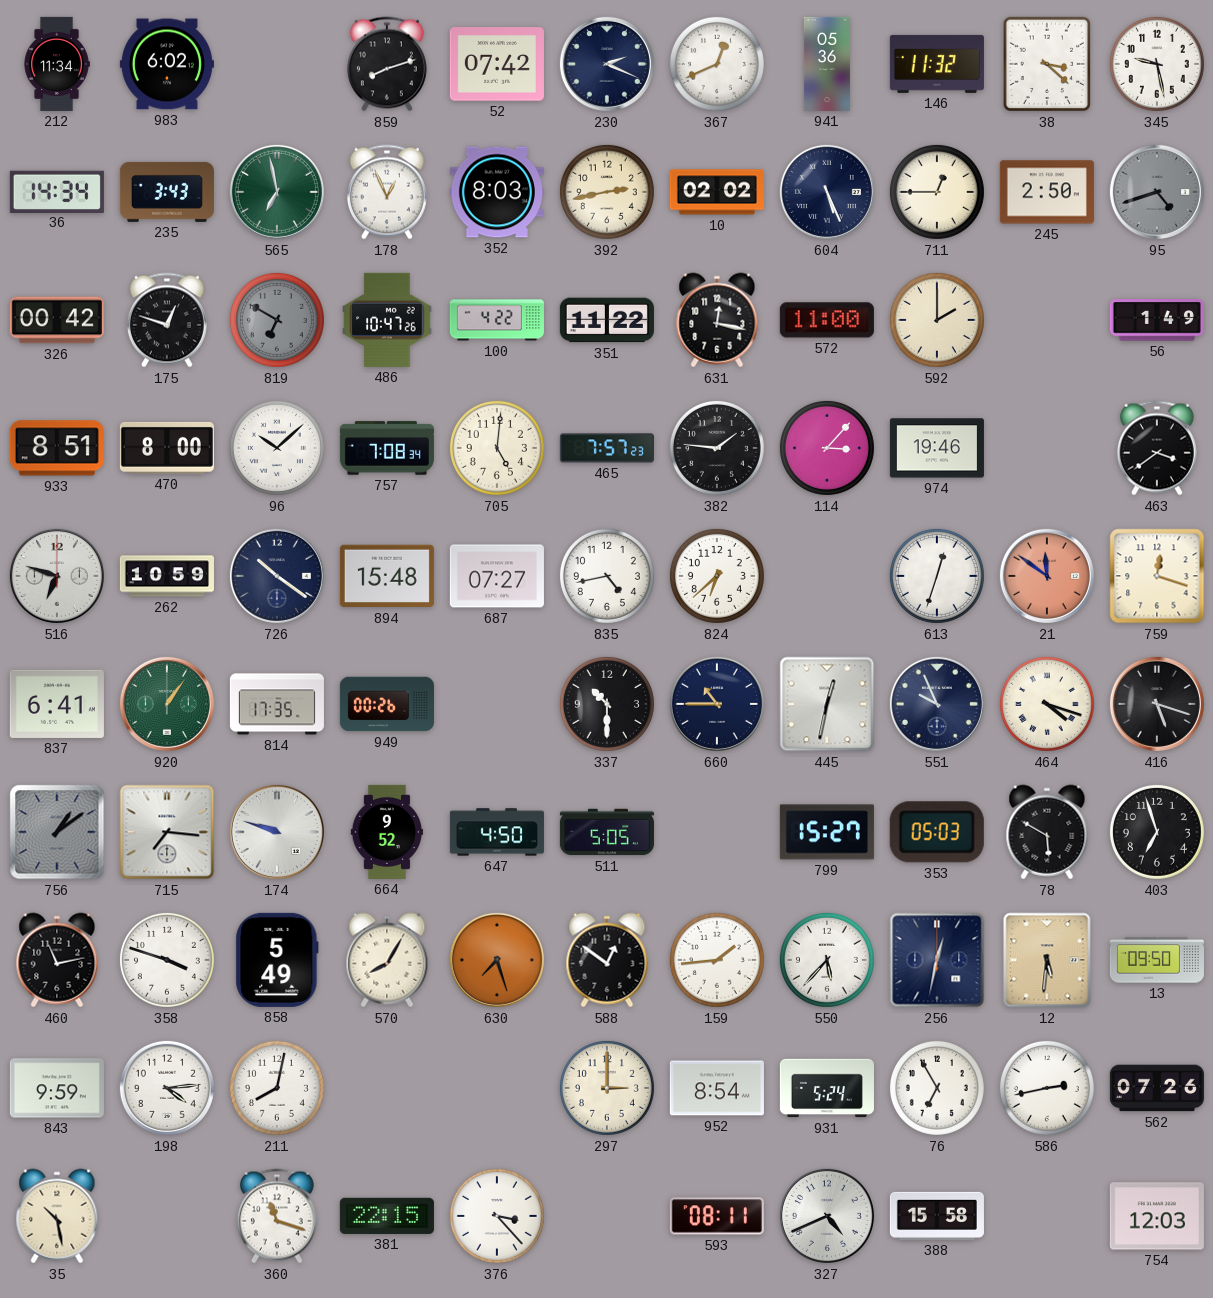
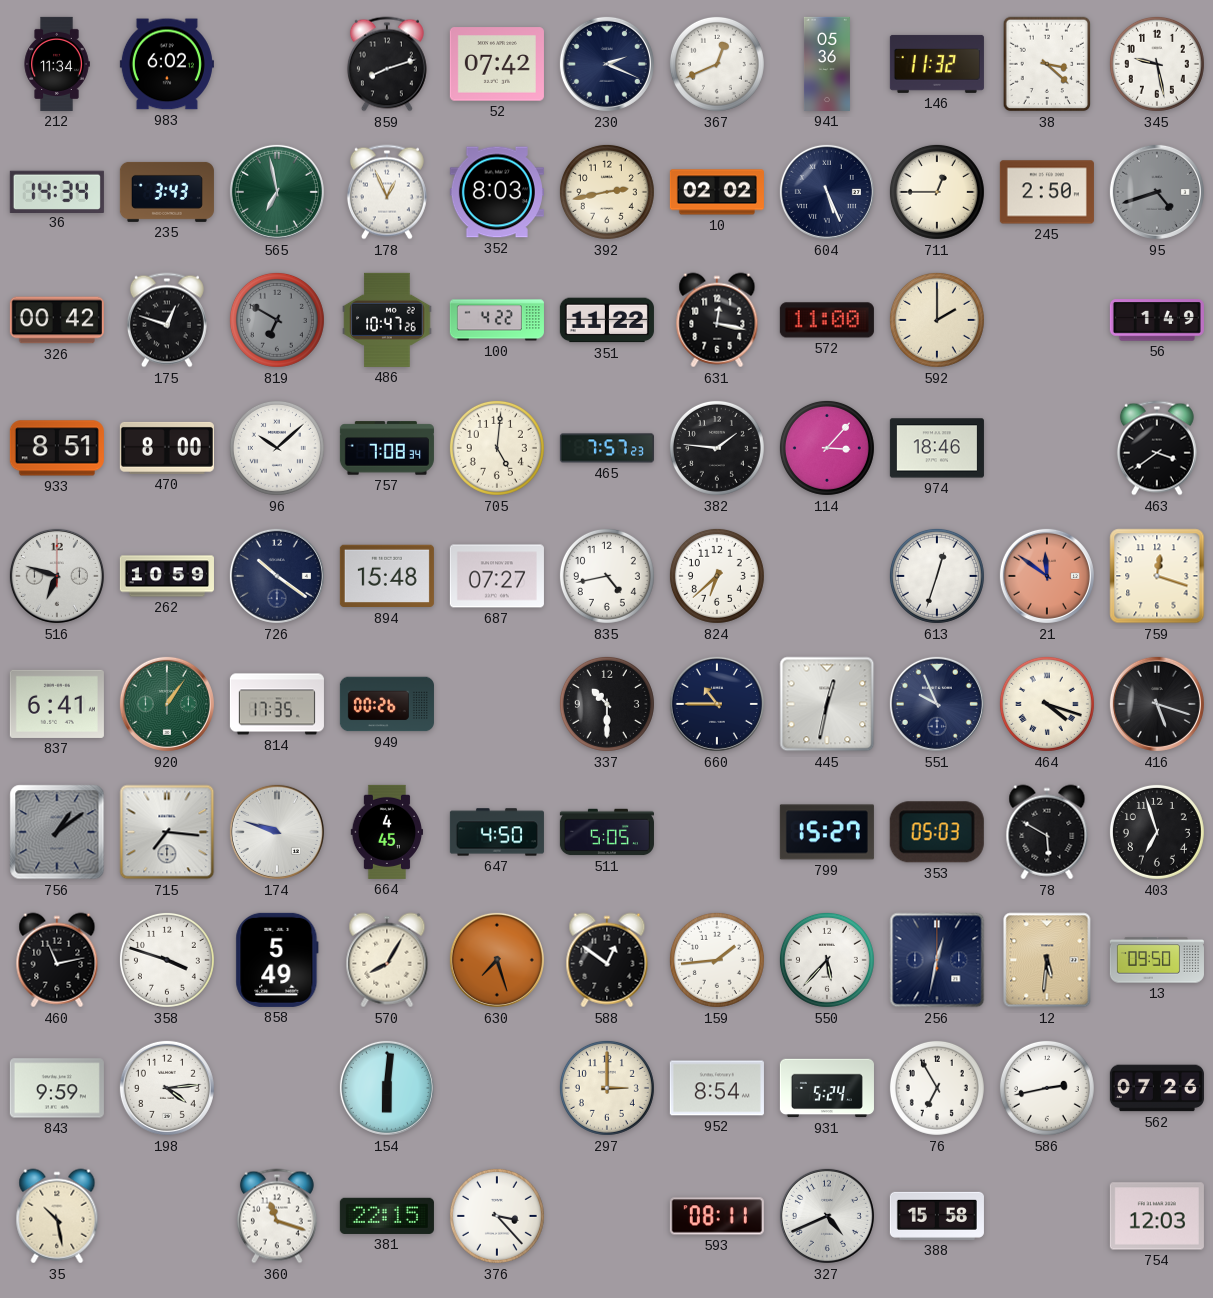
974: 19:46 -> 18:46
664: 9:52 -> 4:45
211: 8:02 -> none
154: none -> 6:01
